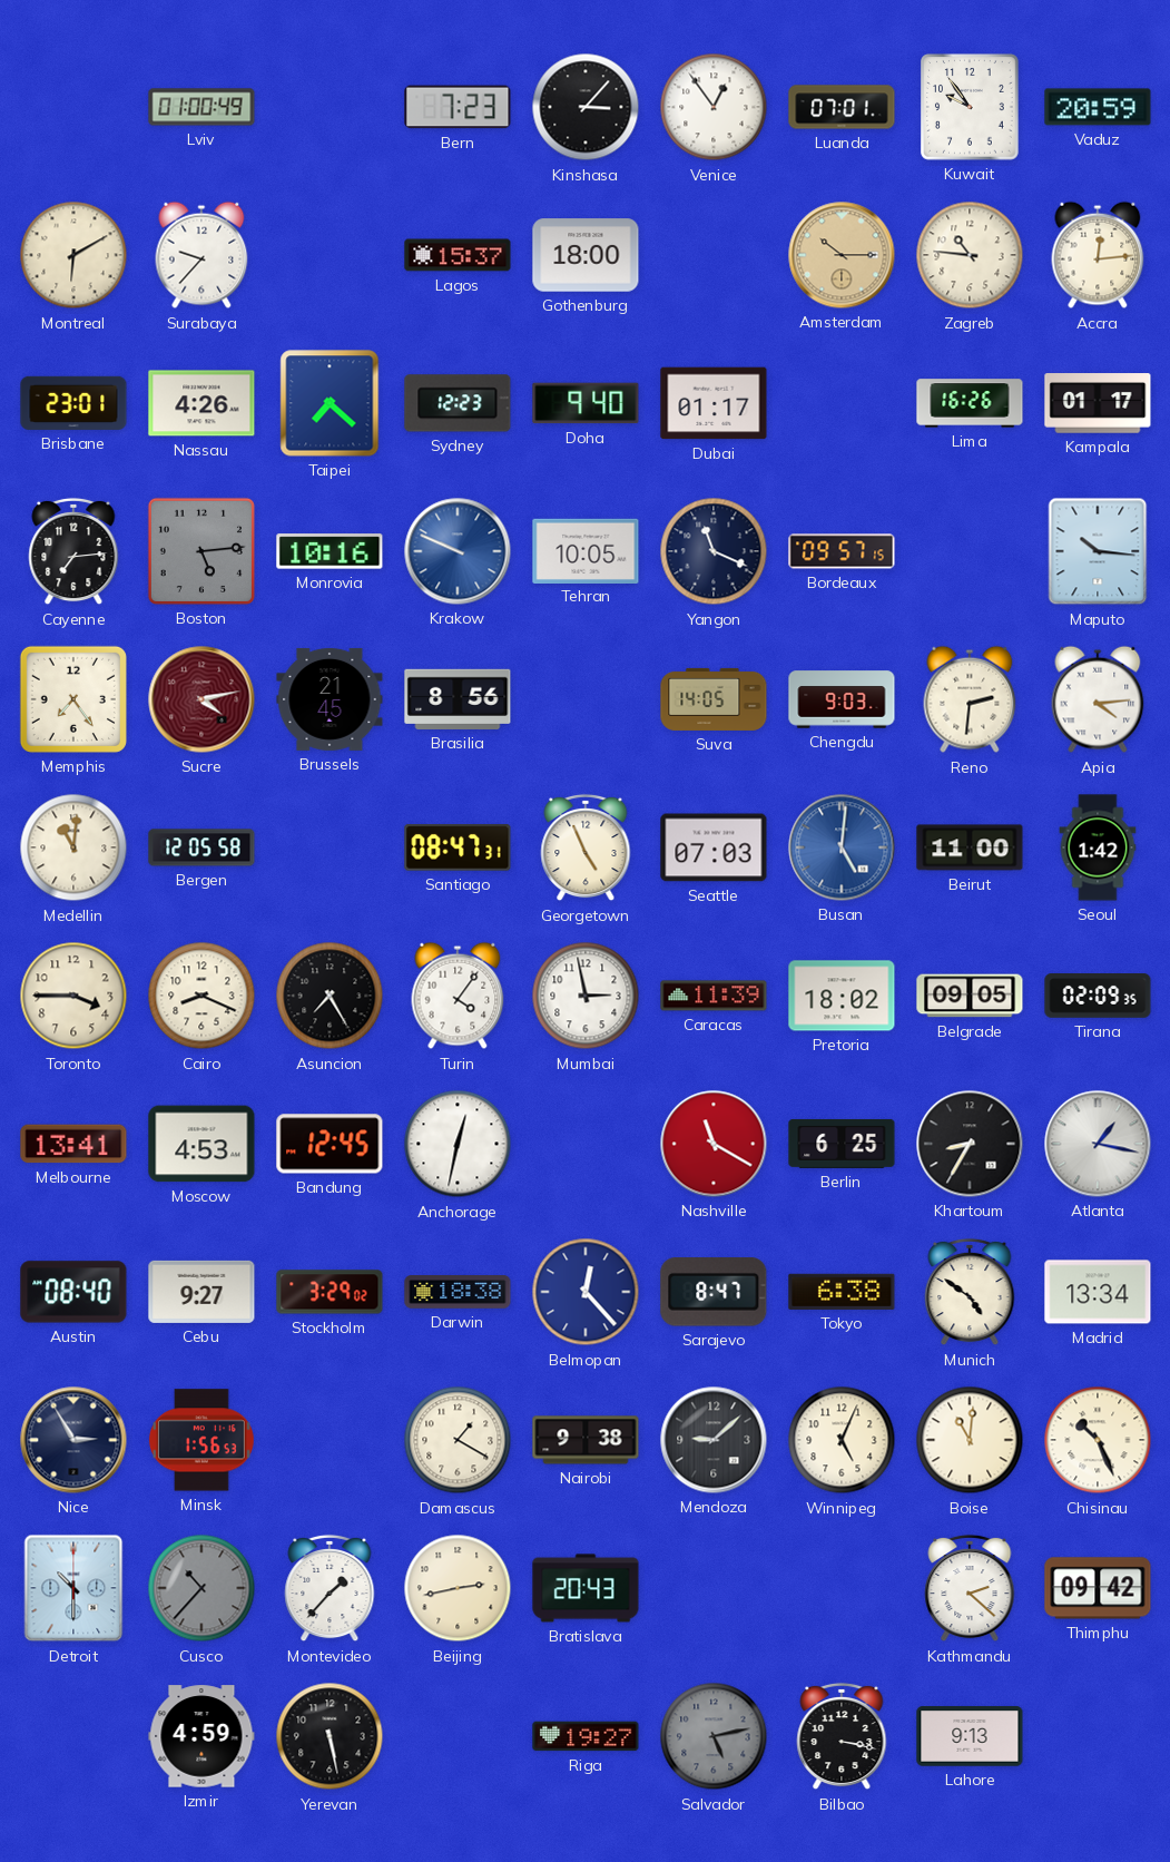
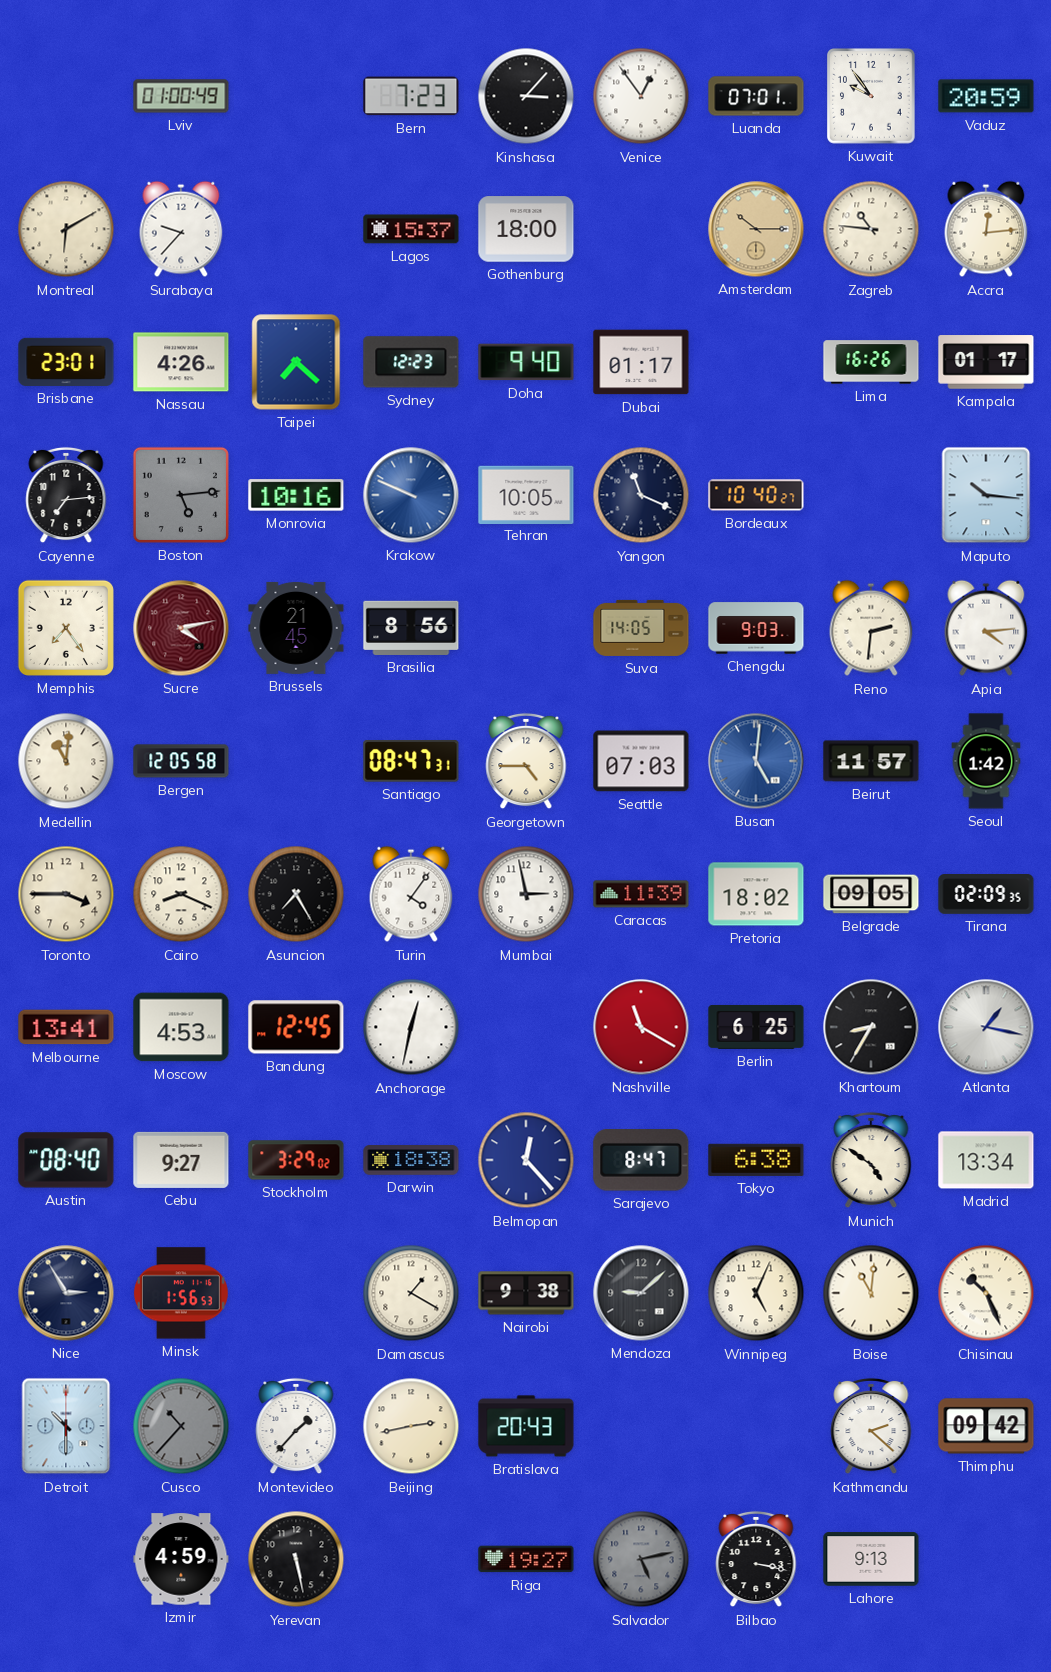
Bordeaux: 09:57 -> 10:40
Georgetown: 4:56 -> 4:45
Beirut: 11:00 -> 11:57
